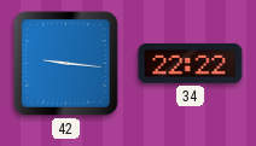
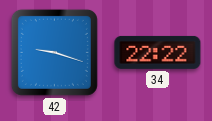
42: 9:16 -> 9:18
